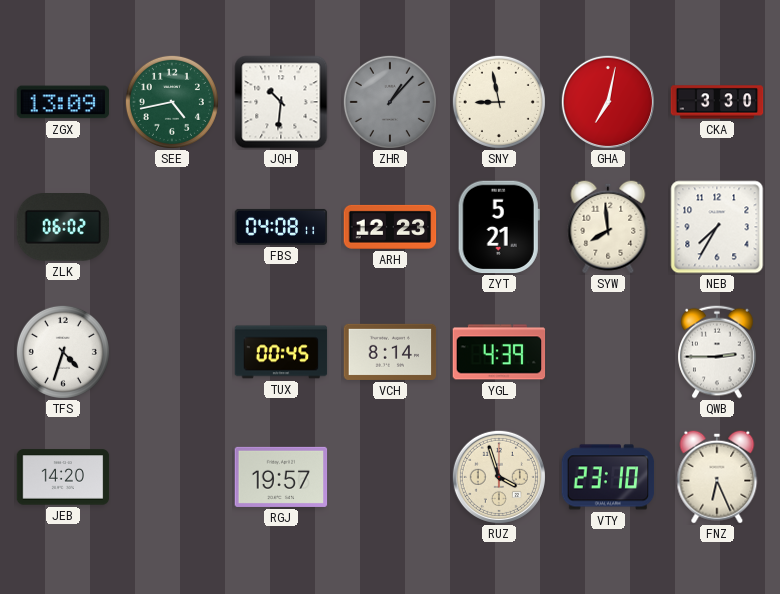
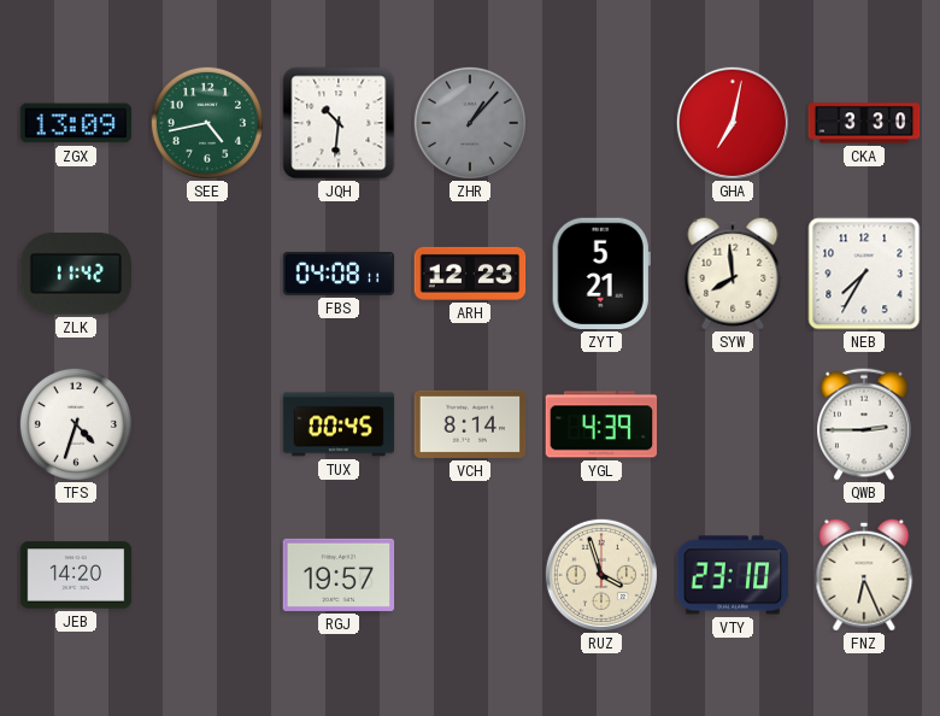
SNY: 8:58 -> none
ZLK: 06:02 -> 11:42
